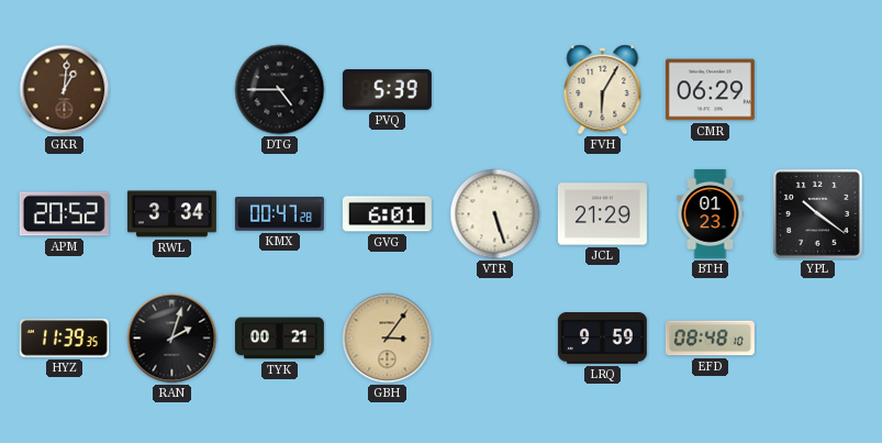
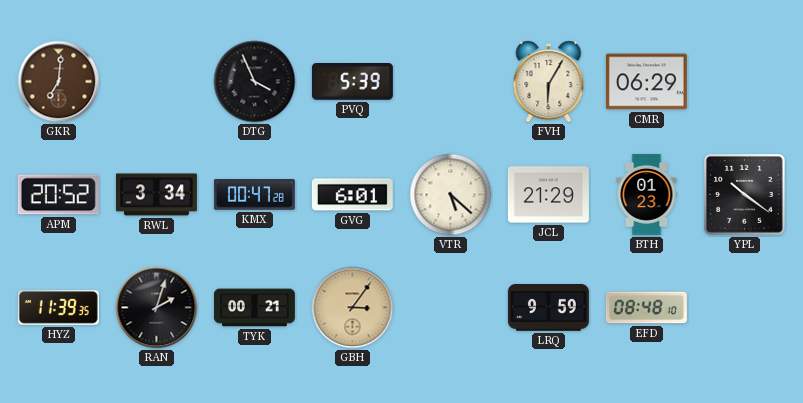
GKR: 1:01 -> 7:01
DTG: 4:45 -> 3:56
VTR: 5:27 -> 5:22
